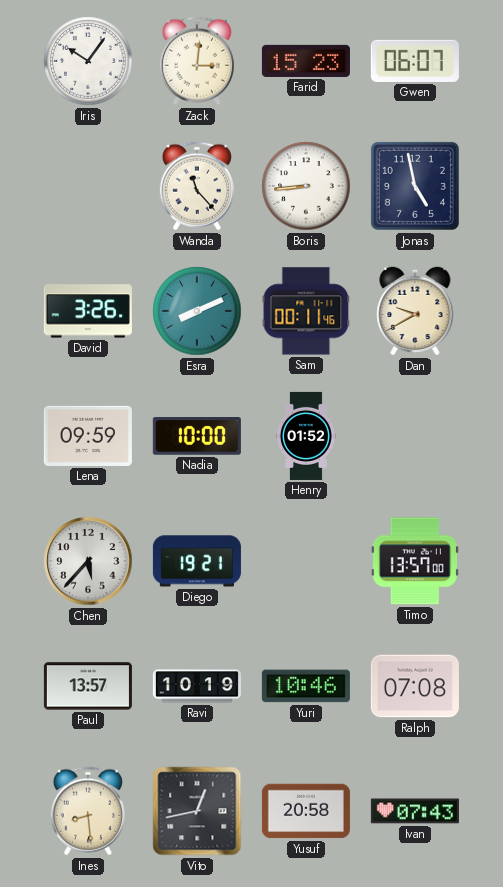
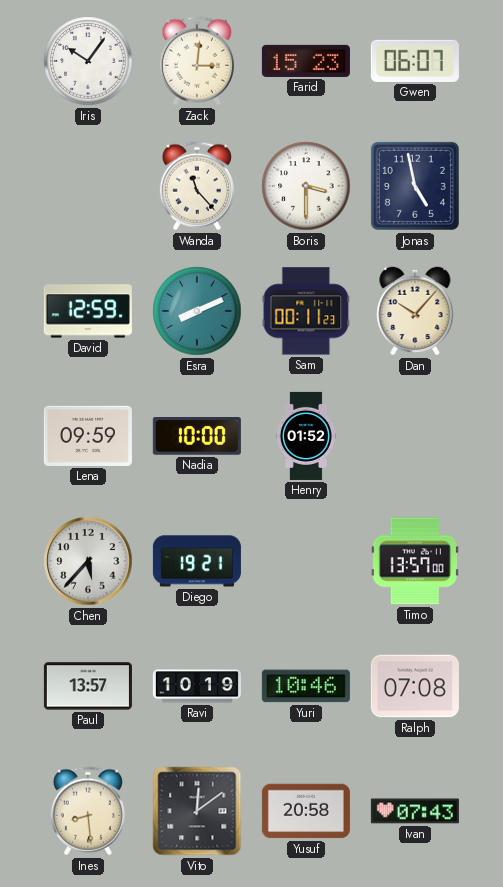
Boris: 8:44 -> 3:30
David: 3:26 -> 12:59
Sam: 00:11:46 -> 00:11:23
Dan: 9:40 -> 10:07
Vito: 12:43 -> 12:09
